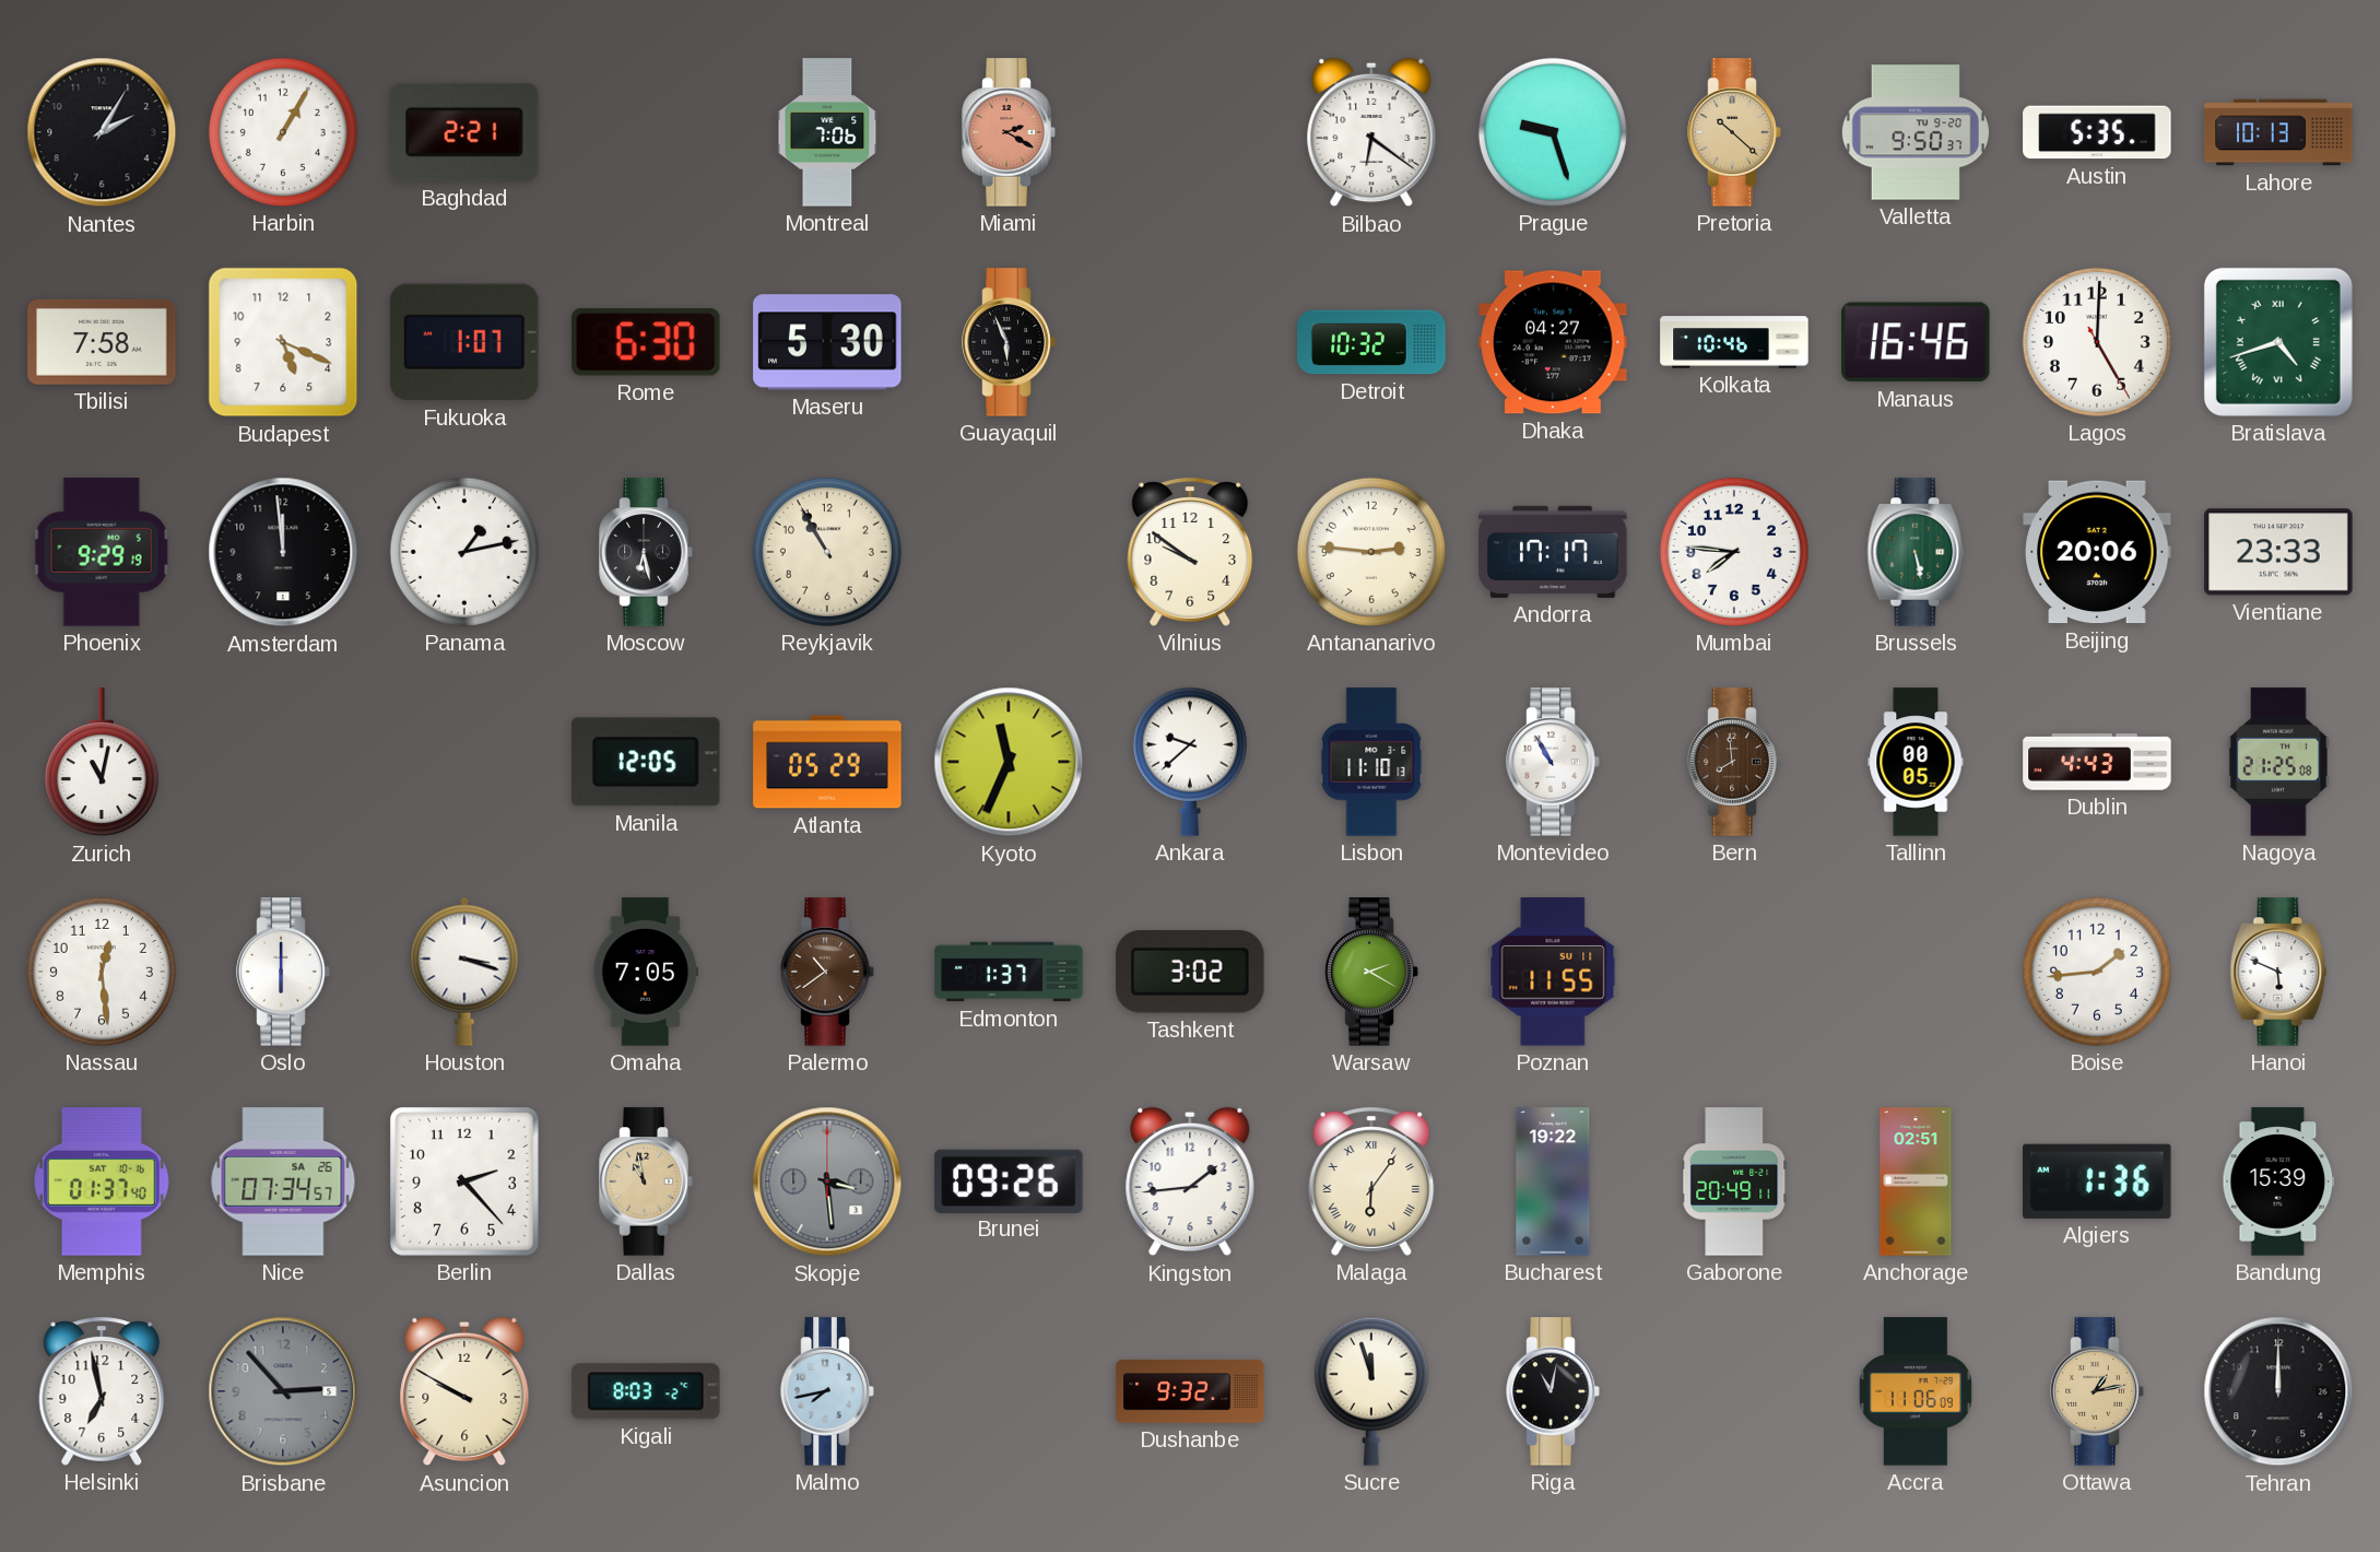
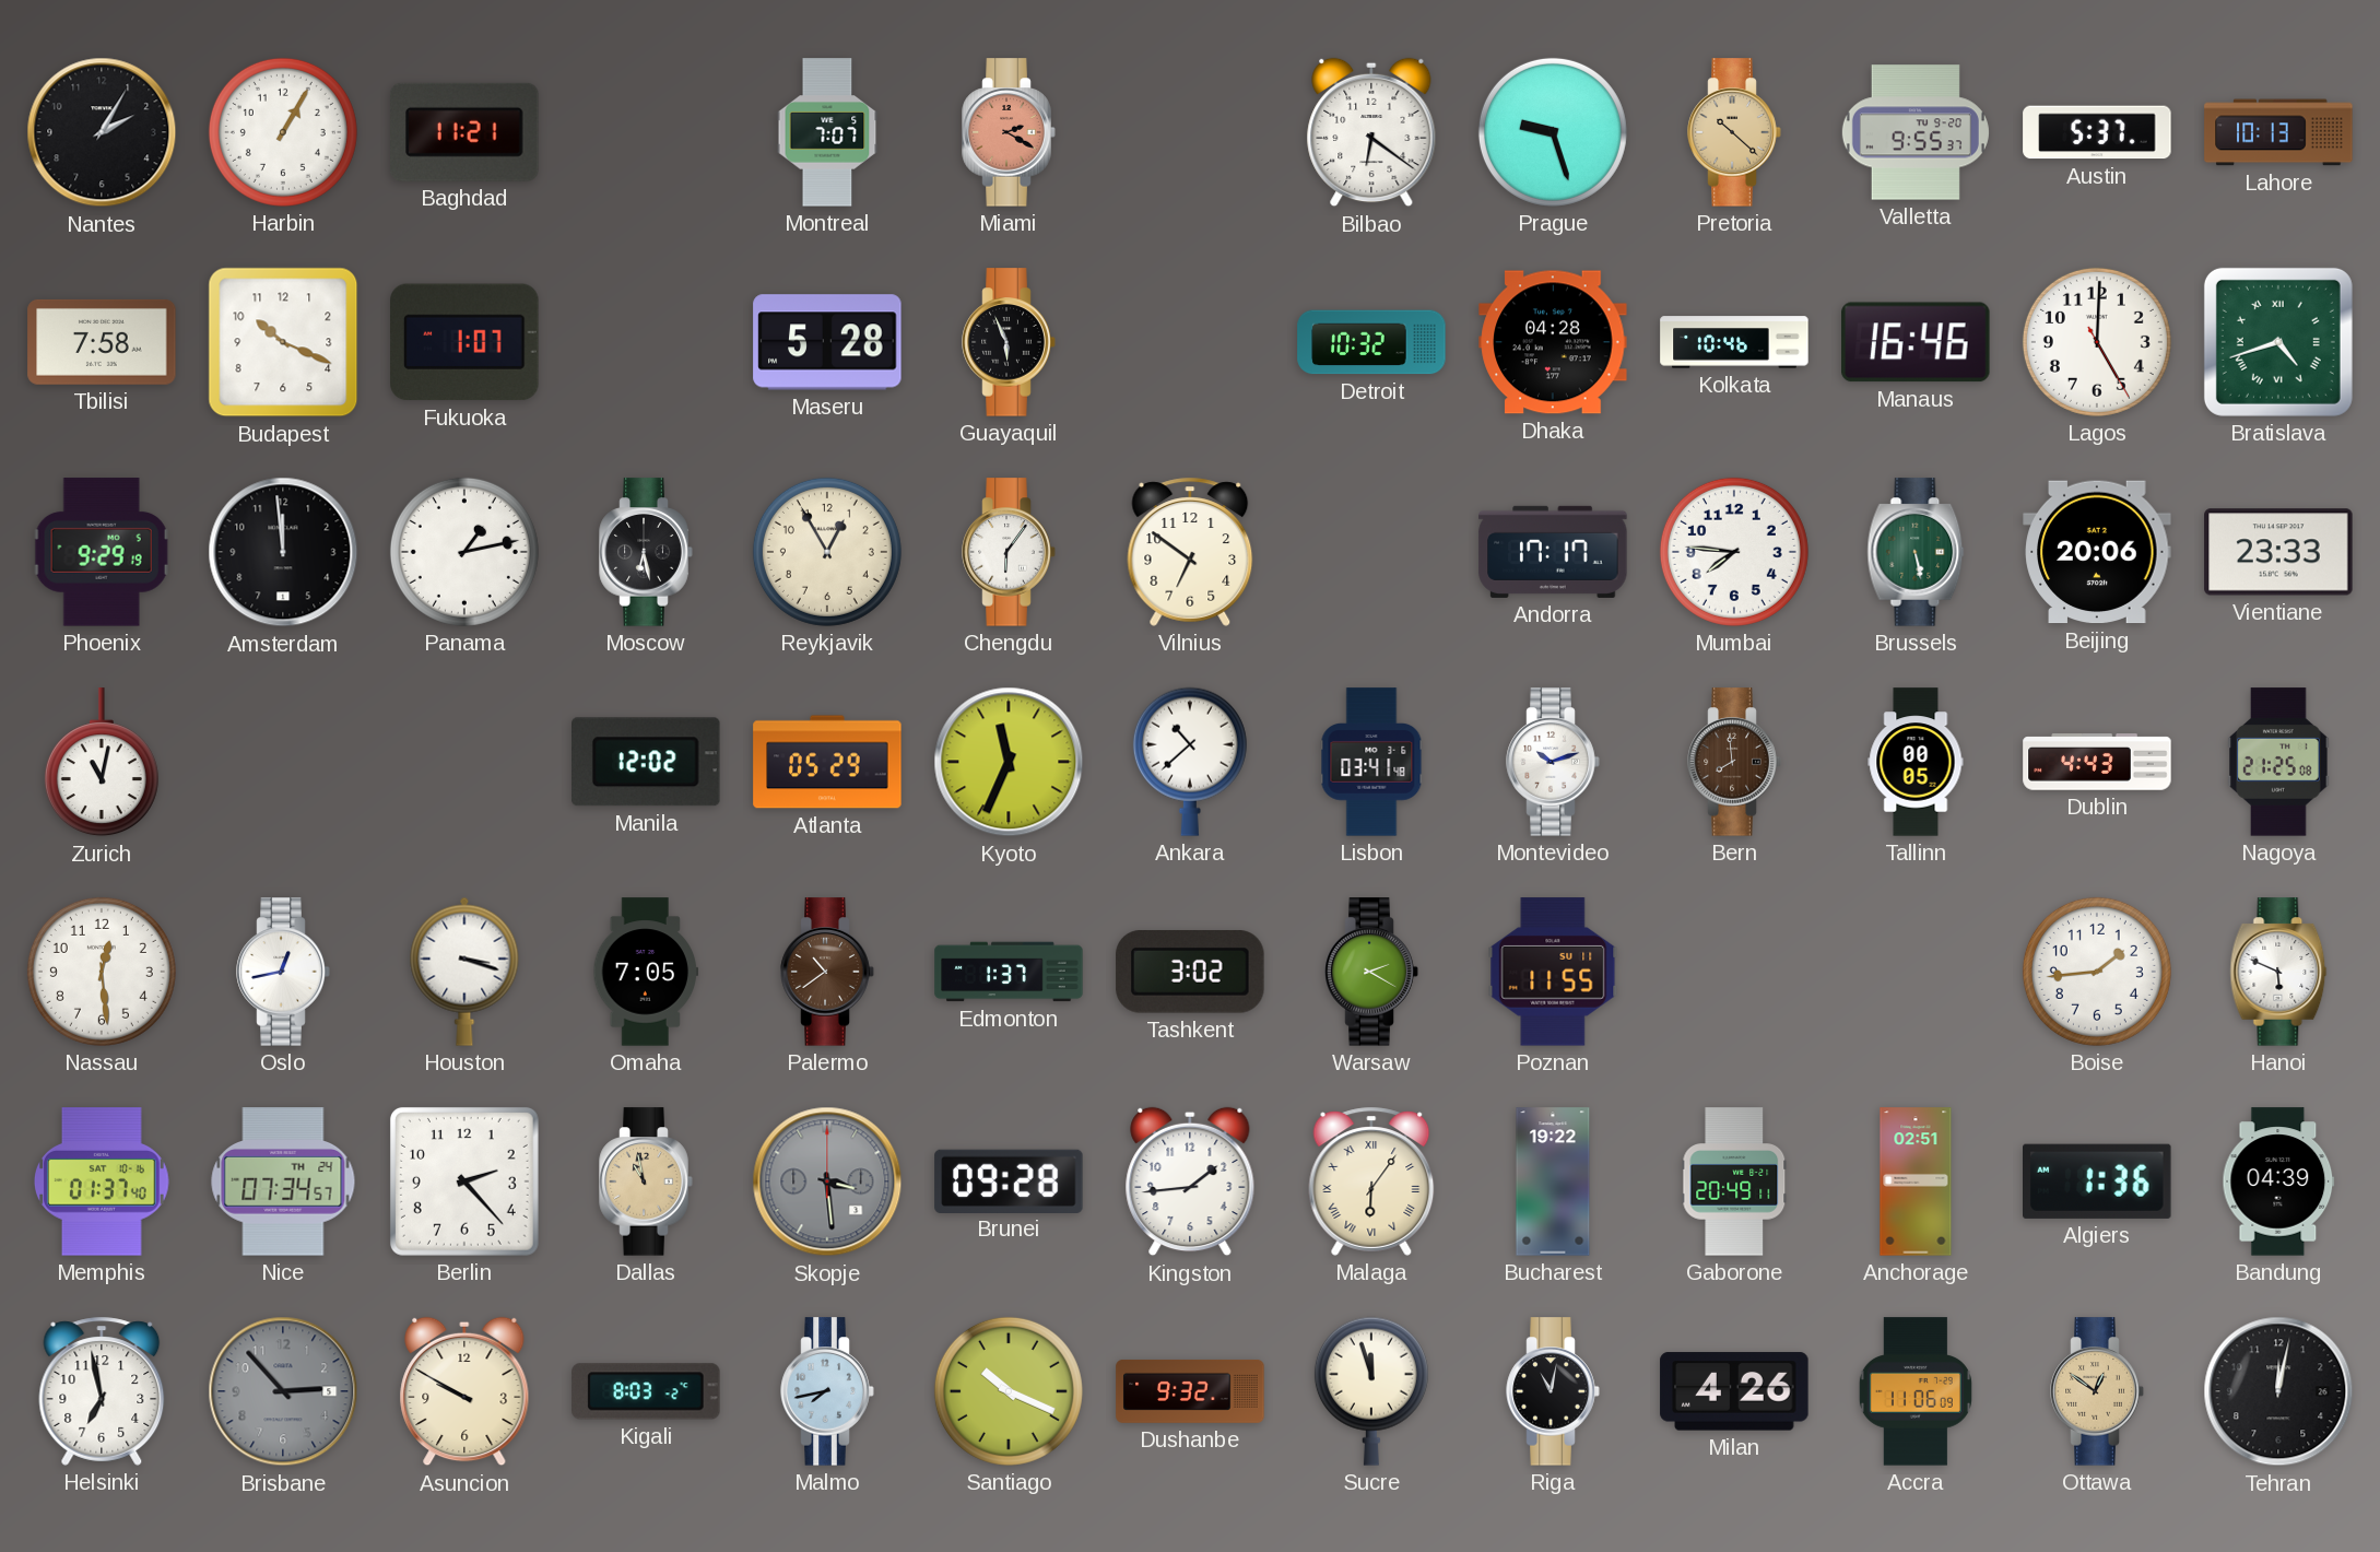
Baghdad: 2:21 -> 11:21
Montreal: 7:06 -> 7:07
Valletta: 9:50 -> 9:55
Austin: 5:35 -> 5:37
Budapest: 5:19 -> 10:19
Rome: 6:30 -> none
Maseru: 5:30 -> 5:28
Dhaka: 04:27 -> 04:28
Reykjavik: 10:55 -> 12:55
Chengdu: none -> 6:06
Vilnius: 9:51 -> 6:51
Antananarivo: 2:46 -> none
Manila: 12:05 -> 12:02
Ankara: 9:38 -> 10:38
Lisbon: 11:10 -> 03:41
Montevideo: 10:55 -> 10:12
Oslo: 6:00 -> 12:43
Nice date: SA 26 -> TH 24
Brunei: 09:26 -> 09:28
Bandung: 15:39 -> 04:39
Santiago: none -> 10:19
Milan: none -> 4:26
Ottawa: 1:13 -> 12:51
Tehran: 12:00 -> 12:02
